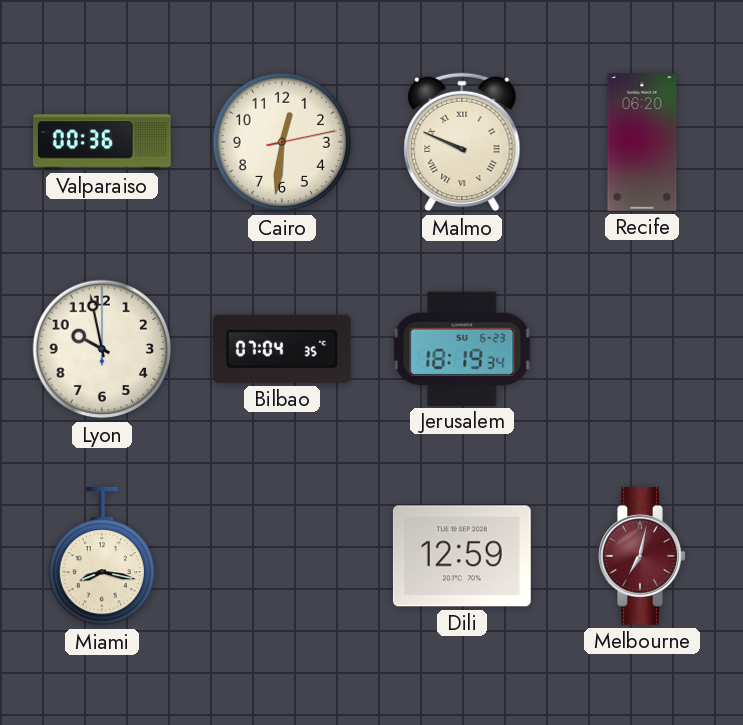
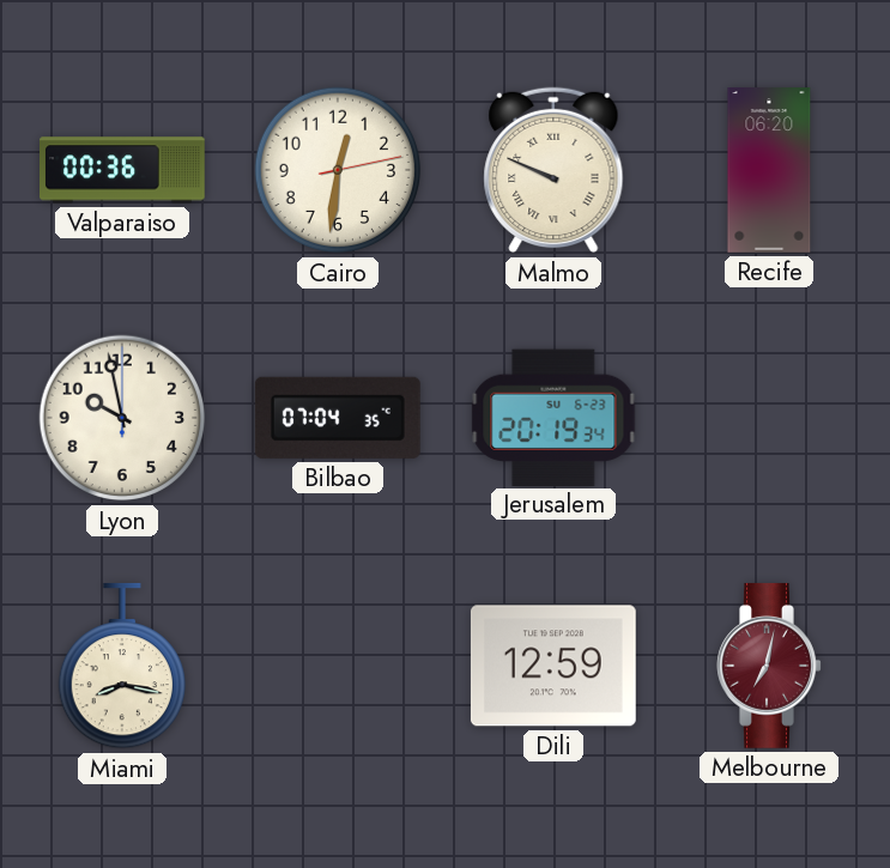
Jerusalem: 18:19 -> 20:19
